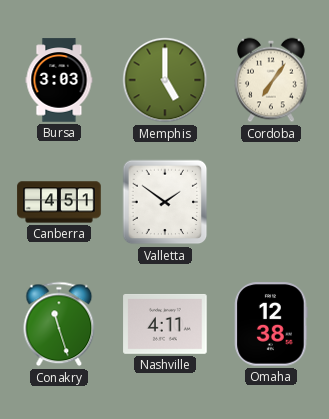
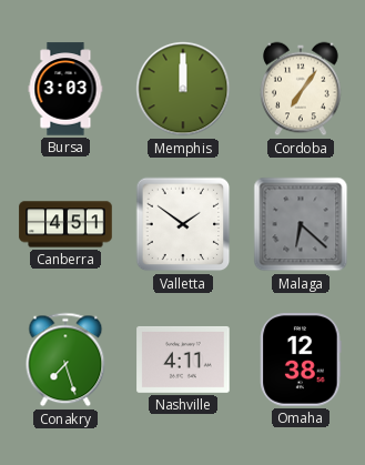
Memphis: 5:00 -> 12:00
Malaga: none -> 6:22
Conakry: 11:27 -> 7:27
